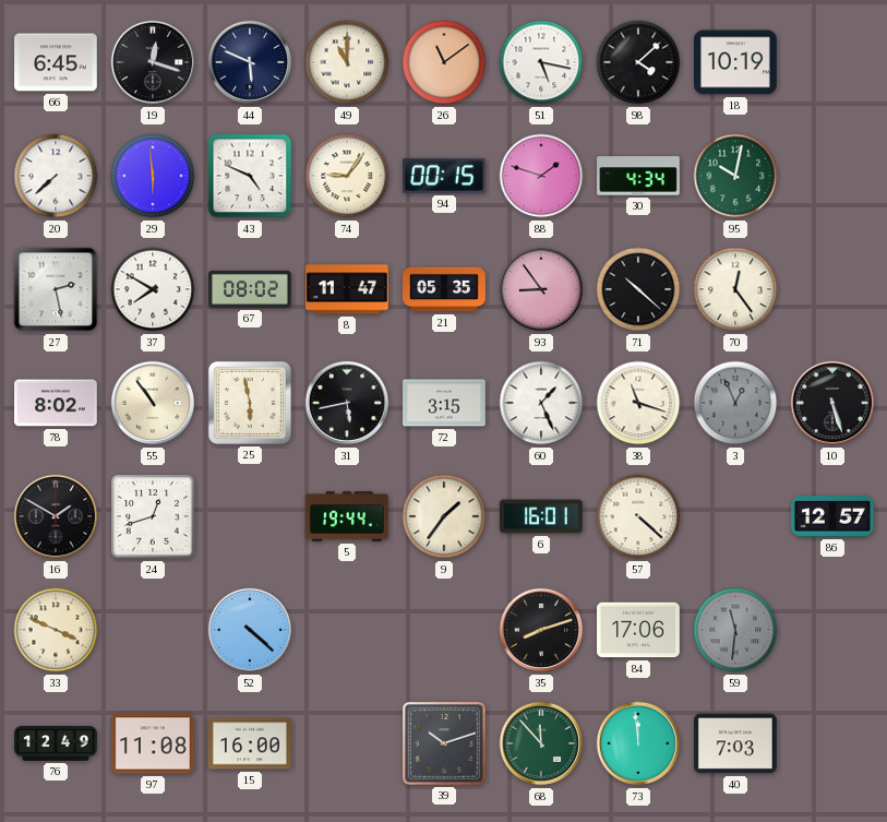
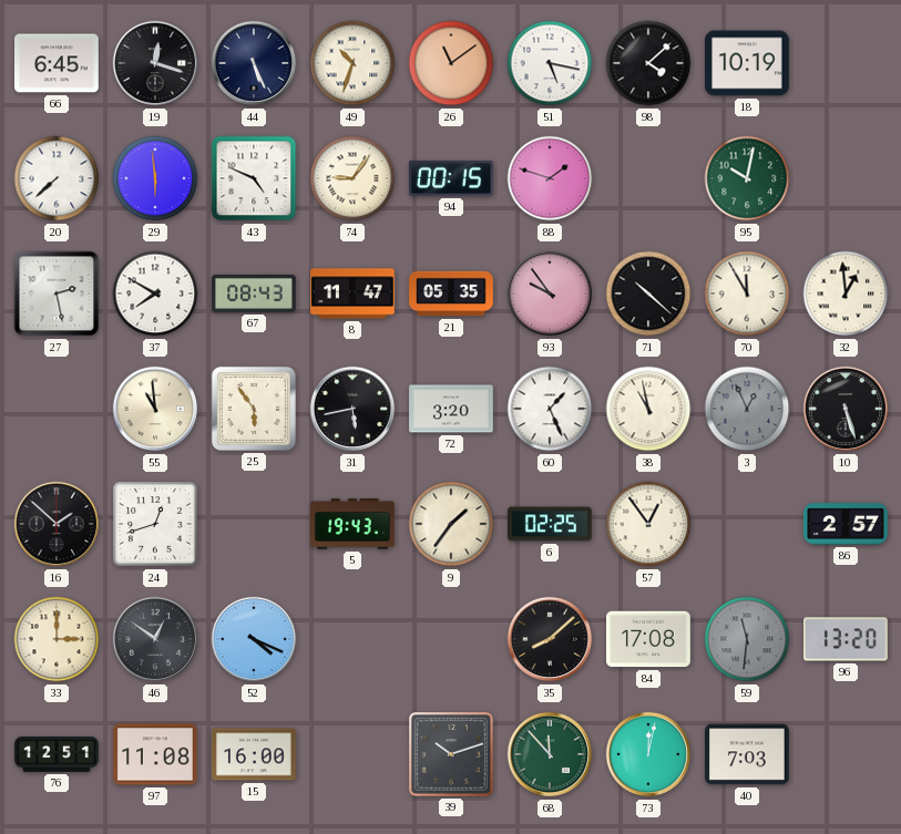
44: 5:49 -> 5:26
49: 11:00 -> 10:33
30: 4:34 -> none
67: 08:02 -> 08:43
93: 8:54 -> 9:54
70: 12:24 -> 11:55
32: none -> 12:59
78: 8:02 -> none
55: 10:54 -> 10:59
25: 5:58 -> 5:54
72: 3:15 -> 3:20
38: 11:18 -> 10:58
16: 1:50 -> 1:52
5: 19:44 -> 19:43
6: 16:01 -> 02:25
57: 4:22 -> 12:54
86: 12:57 -> 2:57
33: 3:49 -> 3:00
46: none -> 12:51
52: 4:22 -> 4:19
35: 8:12 -> 8:08
84: 17:06 -> 17:08
96: none -> 13:20
76: 12:49 -> 12:51
73: 11:59 -> 12:02
